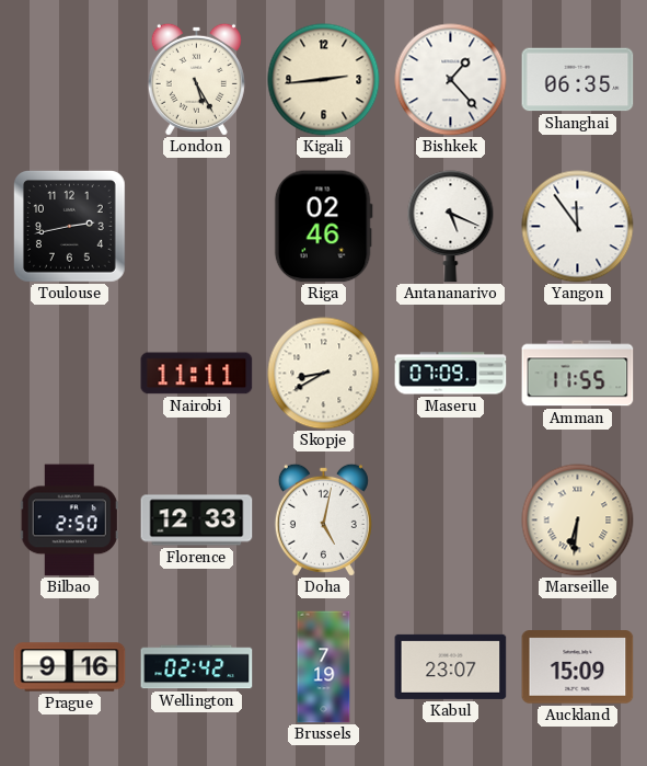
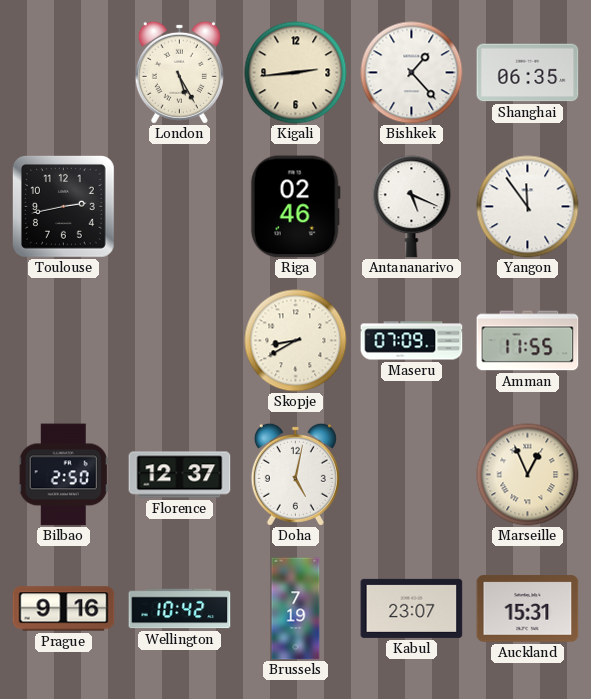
Nairobi: 11:11 -> none
Florence: 12:33 -> 12:37
Marseille: 6:31 -> 12:56
Wellington: 02:42 -> 10:42
Auckland: 15:09 -> 15:31
